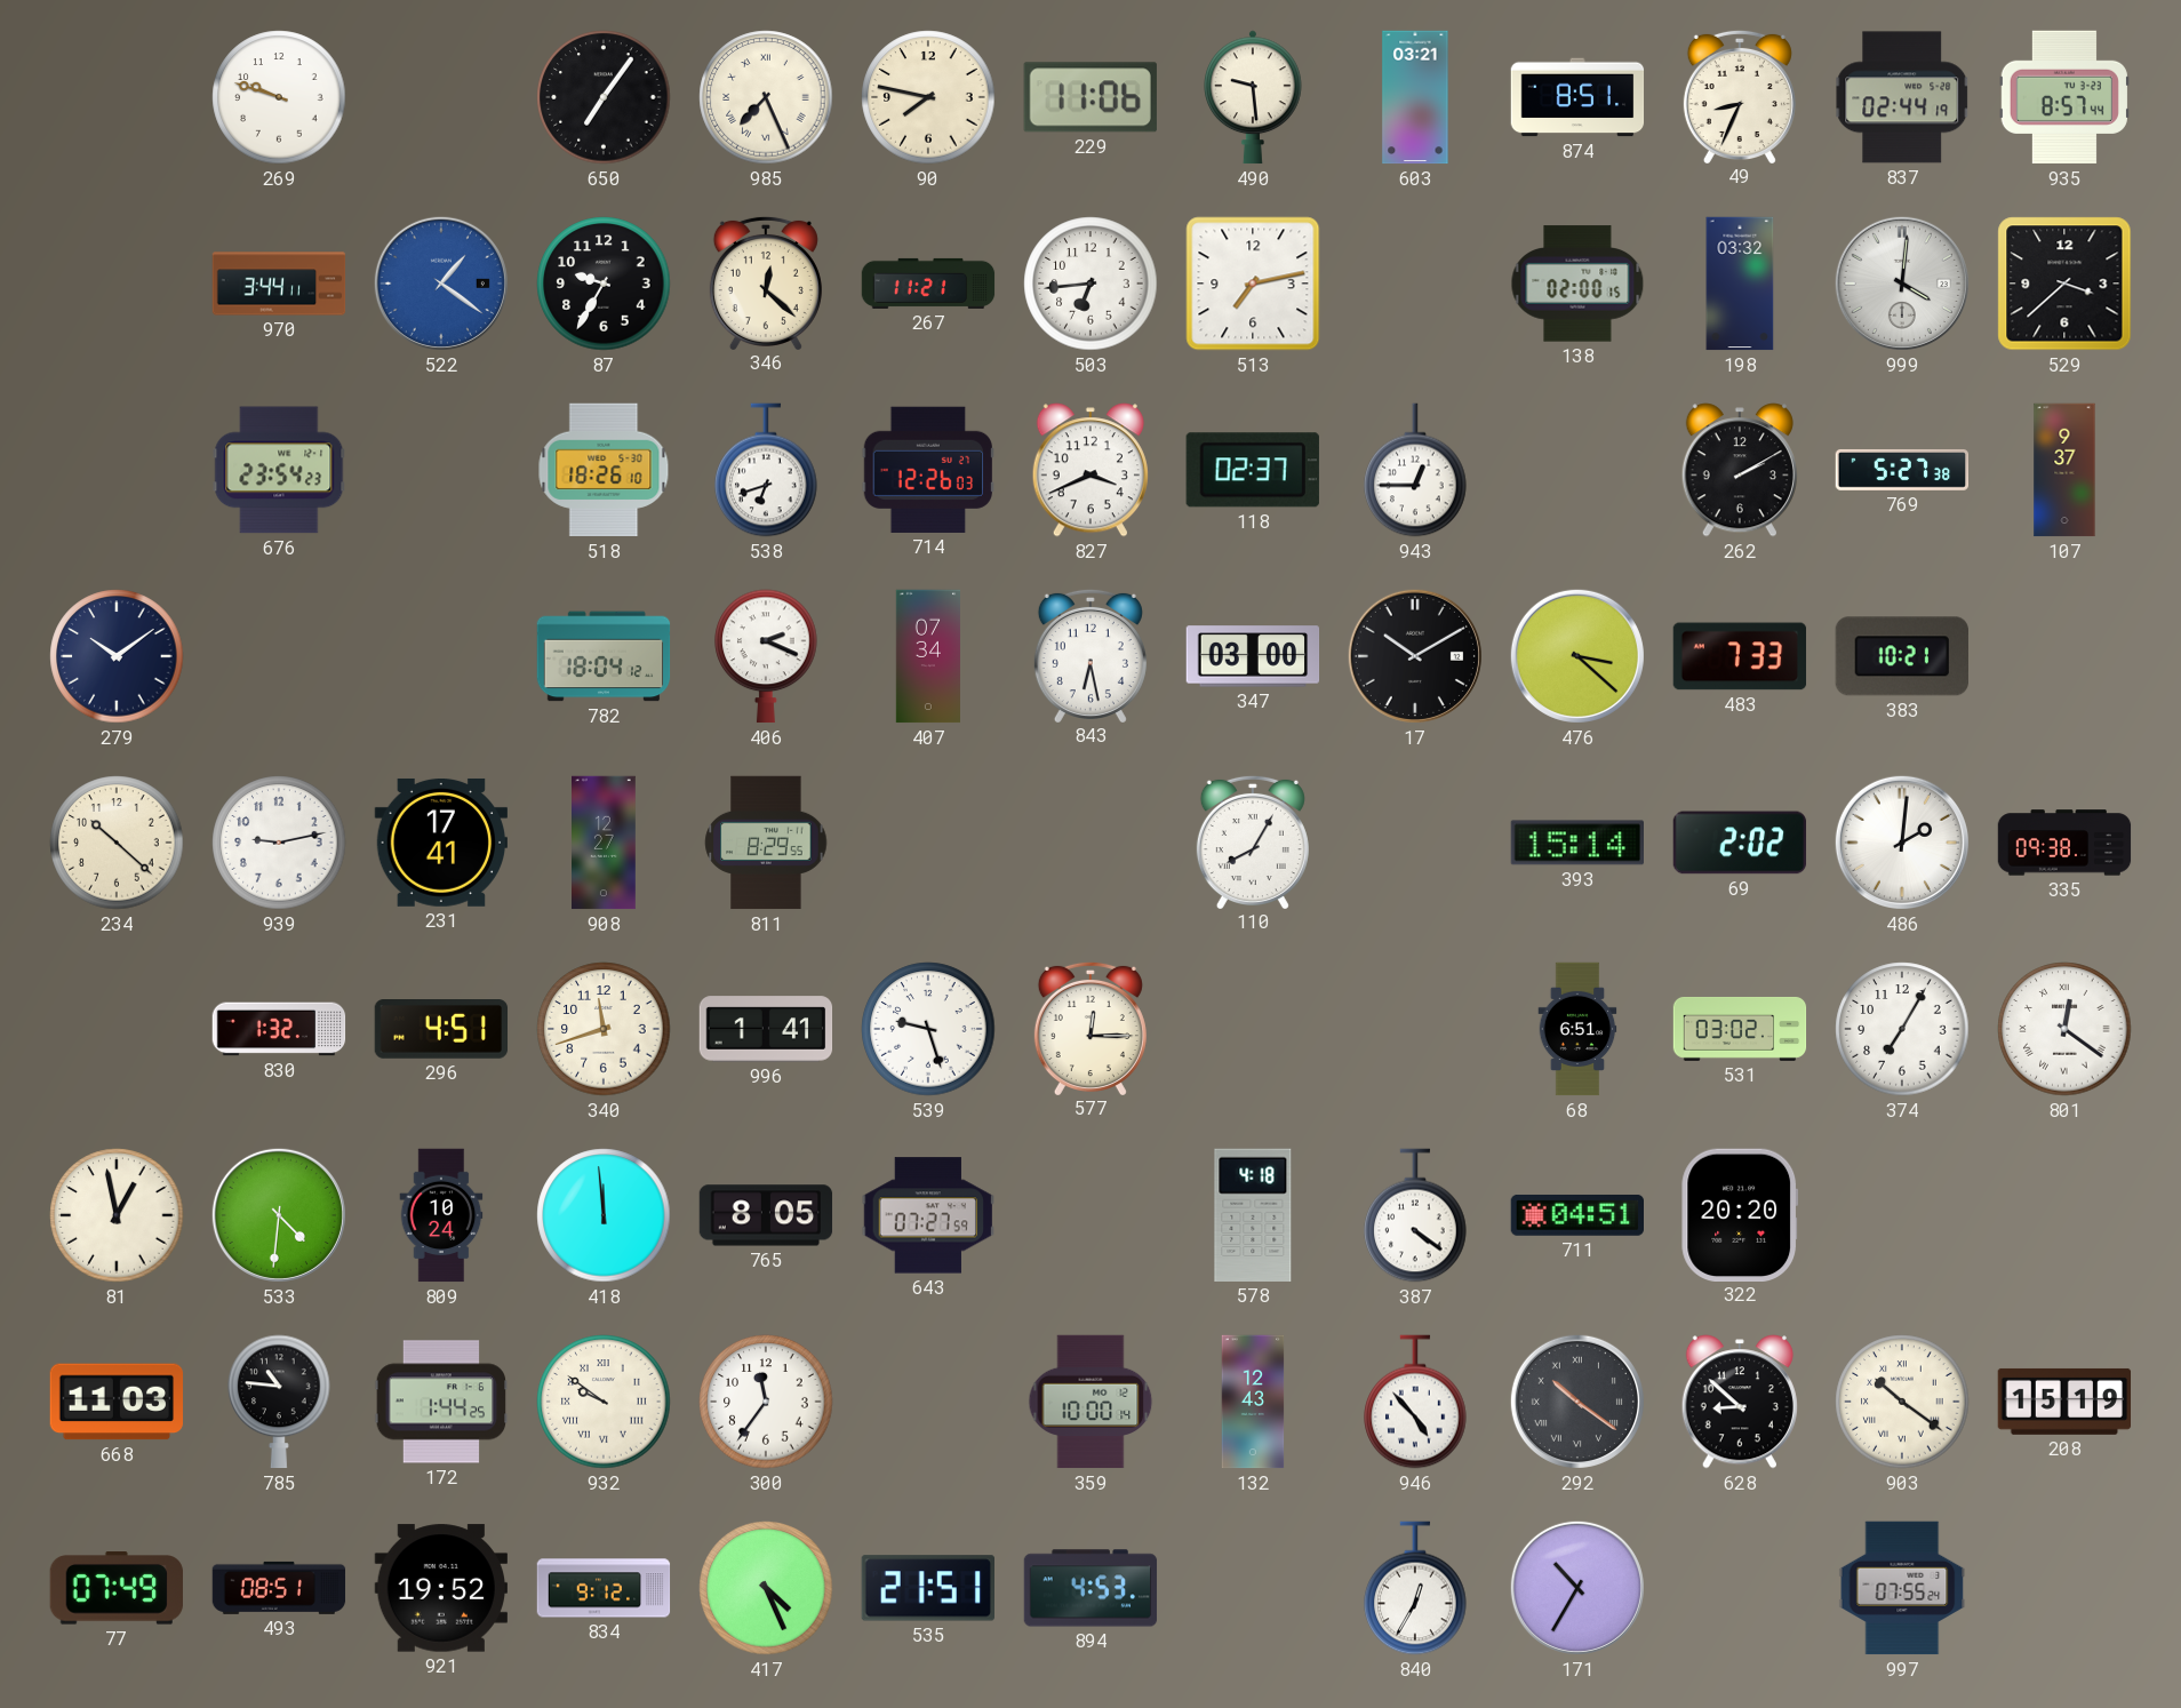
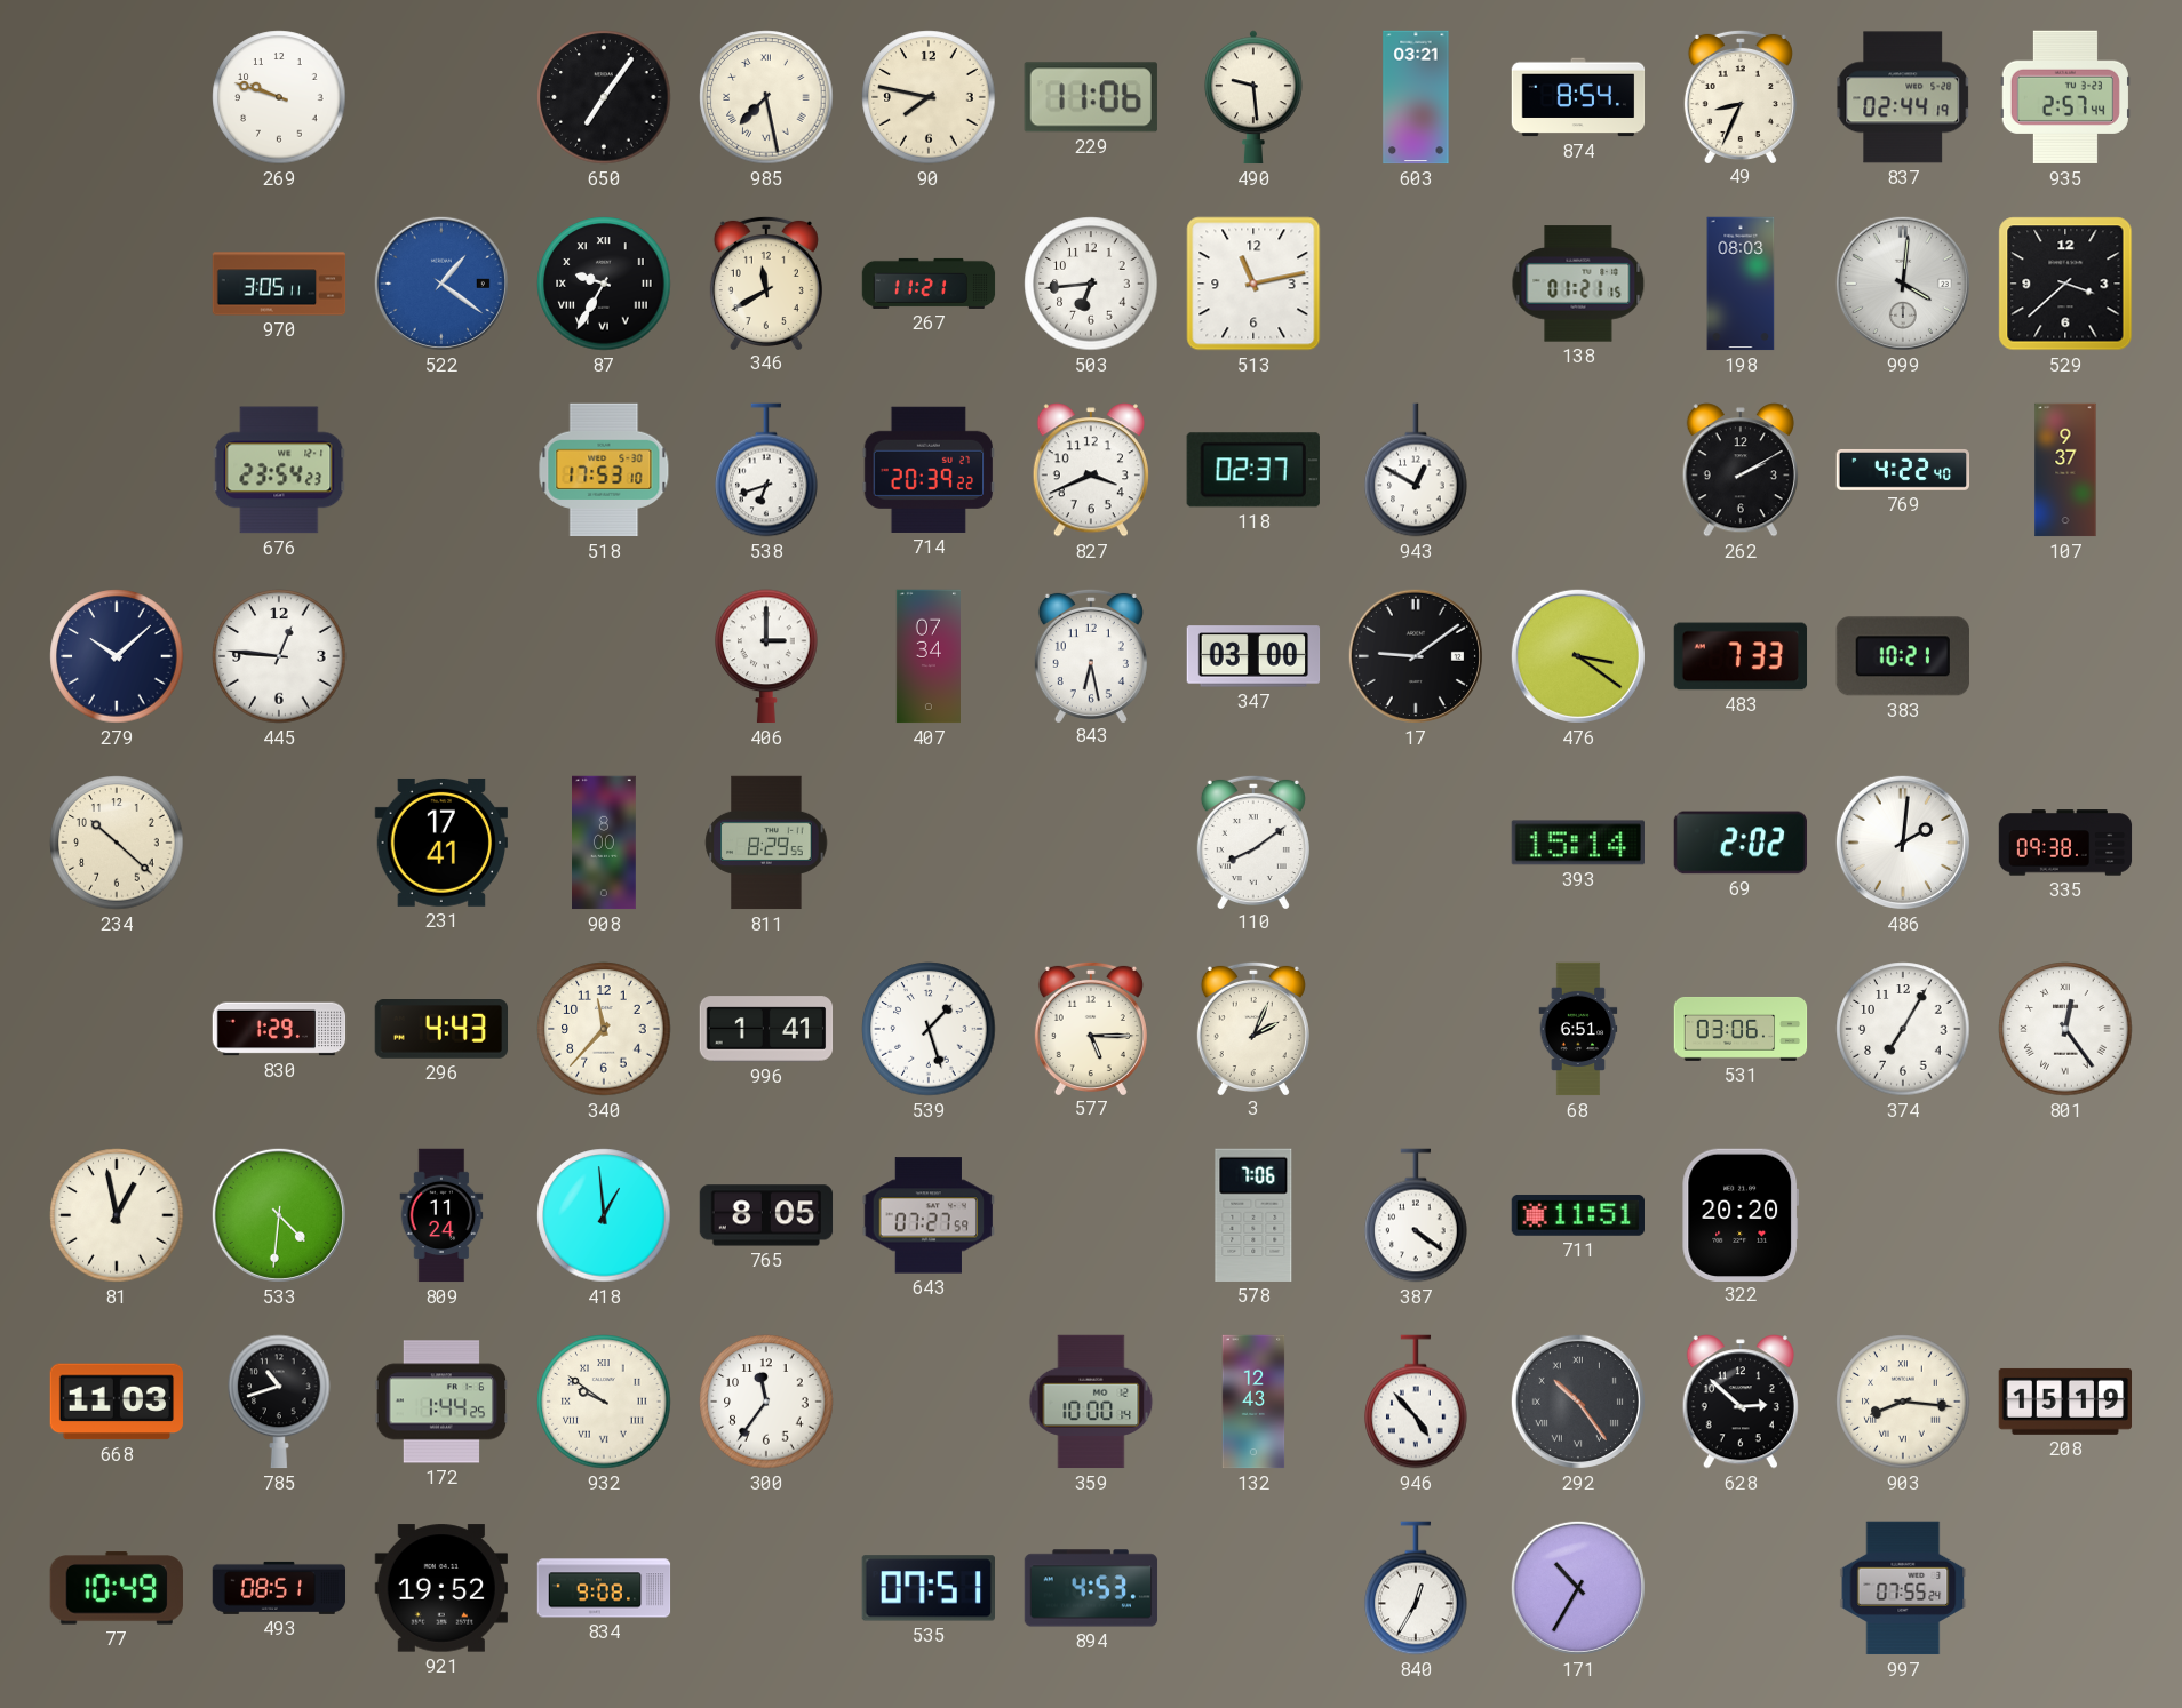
985: 7:26 -> 7:28
874: 8:51 -> 8:54
935: 8:57 -> 2:57
970: 3:44 -> 3:05
87 numerals: Arabic -> Roman
346: 12:22 -> 11:40
513: 7:13 -> 11:13
138: 02:00 -> 01:21
198: 03:32 -> 08:03
518: 18:26 -> 17:53
714: 12:26 -> 20:39
943: 12:45 -> 12:50
769: 5:27 -> 4:22
279: 10:09 -> 10:08
445: none -> 12:46
782: 18:04 -> none
406: 2:19 -> 3:00
17: 10:10 -> 9:09
476: 3:22 -> 3:21
939: 9:13 -> none
908: 12:27 -> 8:00
110: 8:05 -> 8:09
830: 1:32 -> 1:29
296: 4:51 -> 4:43
340: 11:42 -> 11:37
539: 9:27 -> 1:27
577: 12:15 -> 5:15
3: none -> 2:04
531: 03:02 -> 03:06
801: 12:21 -> 12:24
809: 10:24 -> 11:24
418: 11:59 -> 12:59
578: 4:18 -> 7:06
711: 04:51 -> 11:51
785: 10:46 -> 10:42
292: 10:21 -> 10:24
628: 8:52 -> 2:52
903: 10:21 -> 8:16
77: 07:49 -> 10:49
834: 9:12 -> 9:08
417: 4:26 -> none
535: 21:51 -> 07:51
